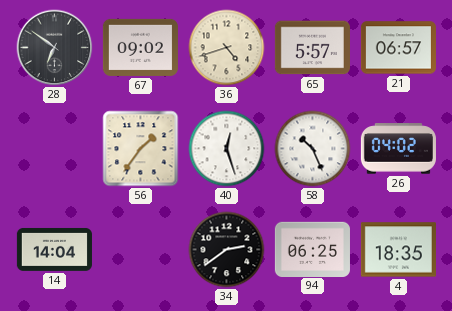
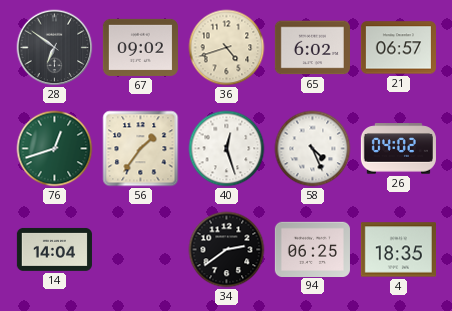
65: 5:57 -> 6:02
76: none -> 12:42
58: 10:26 -> 4:26
